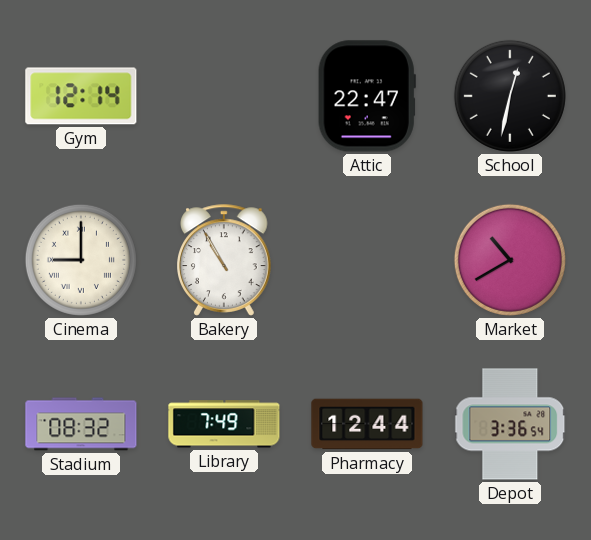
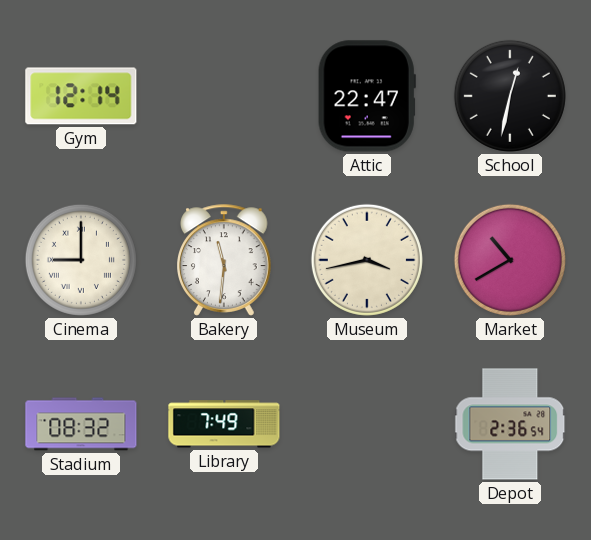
Bakery: 10:55 -> 11:31
Museum: none -> 3:43
Pharmacy: 12:44 -> none
Depot: 3:36 -> 2:36
